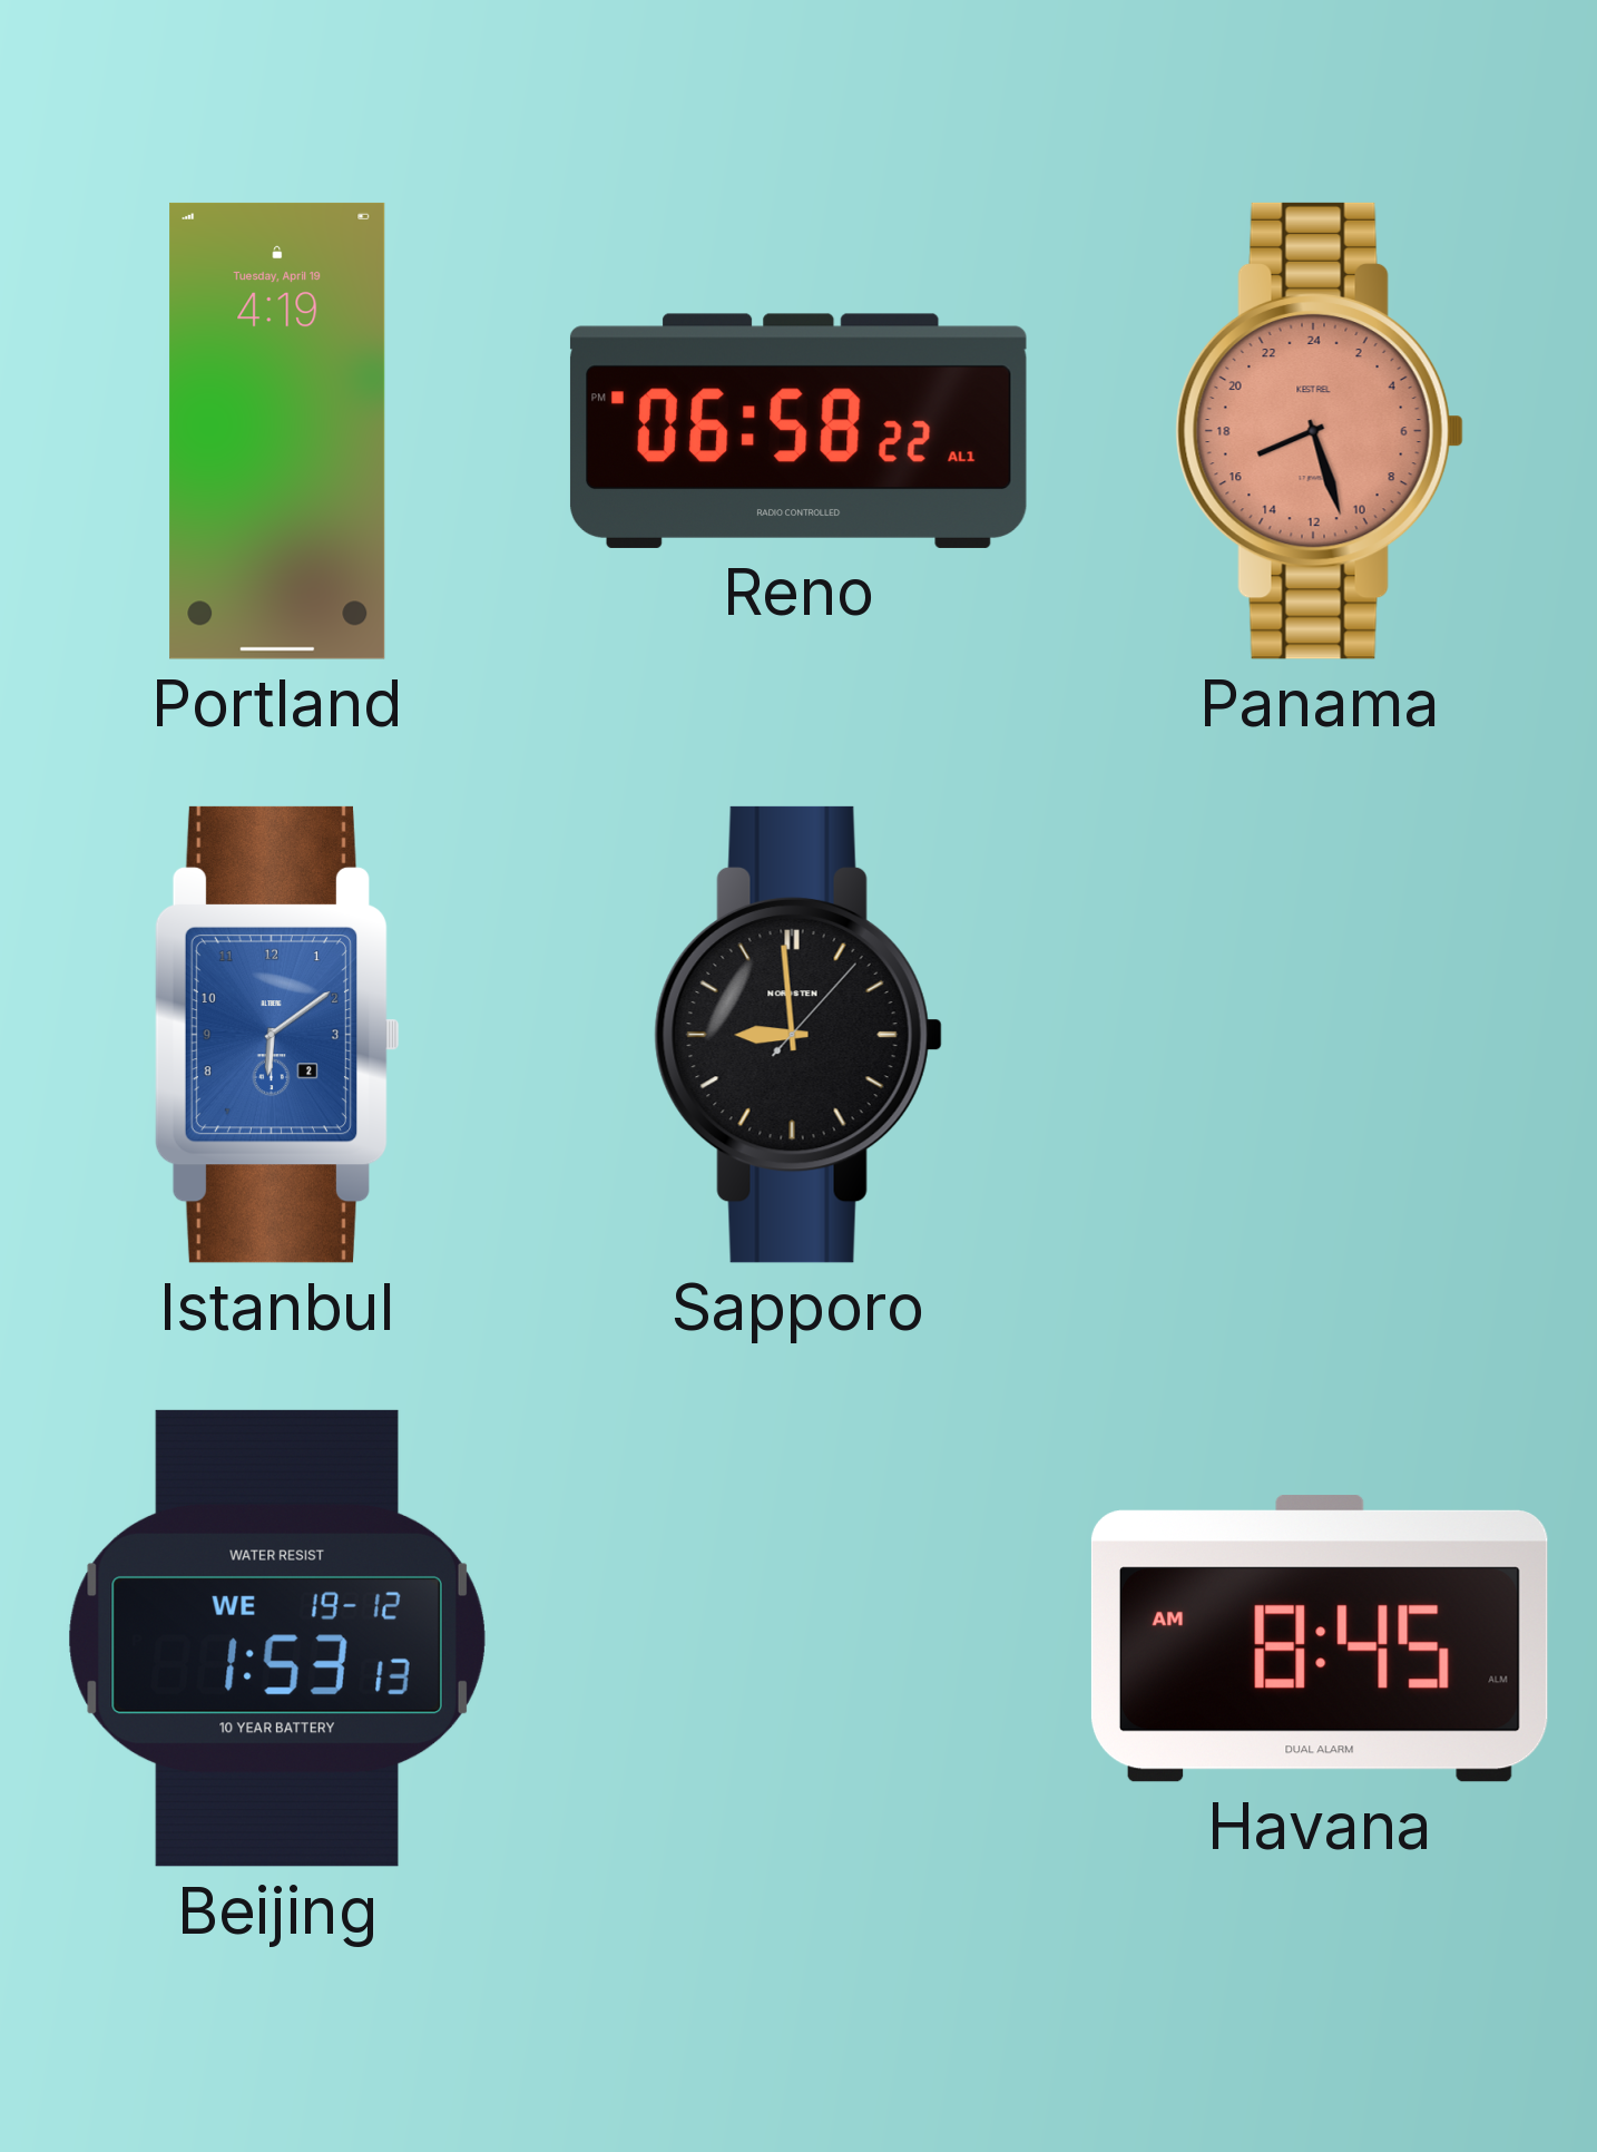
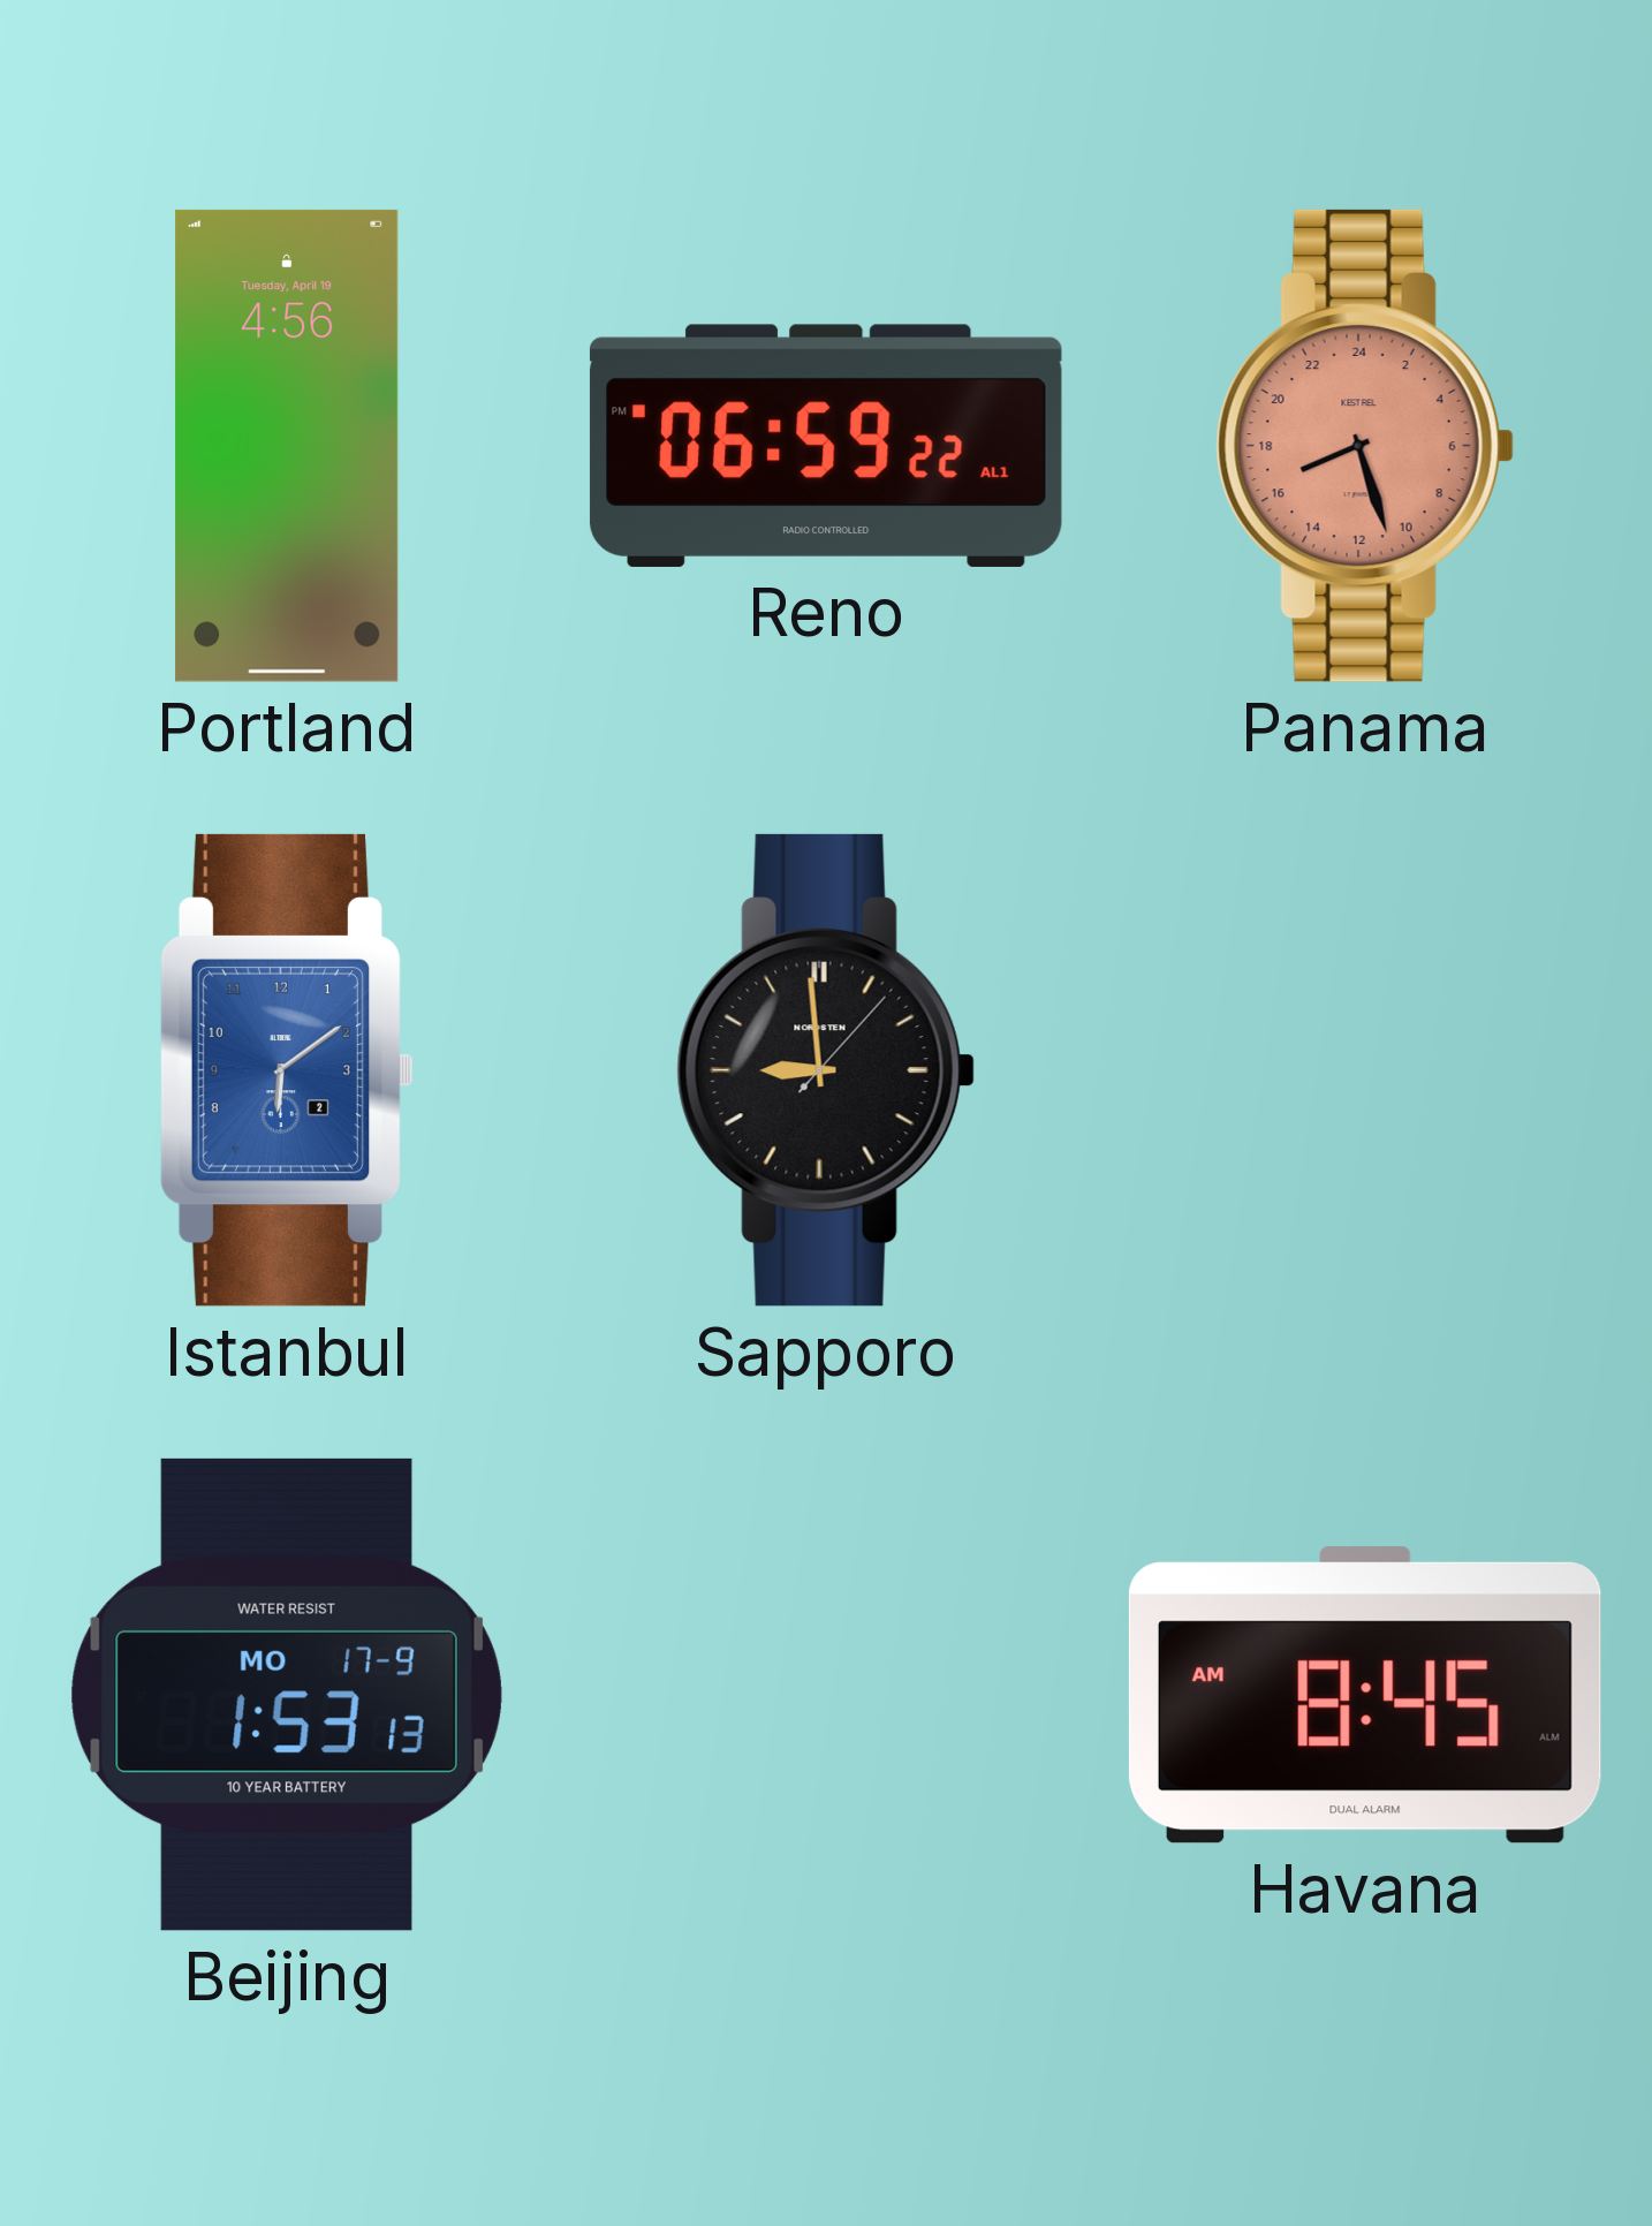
Portland: 4:19 -> 4:56
Reno: 06:58 -> 06:59
Beijing date: WE 19-12 -> MO 17-9
